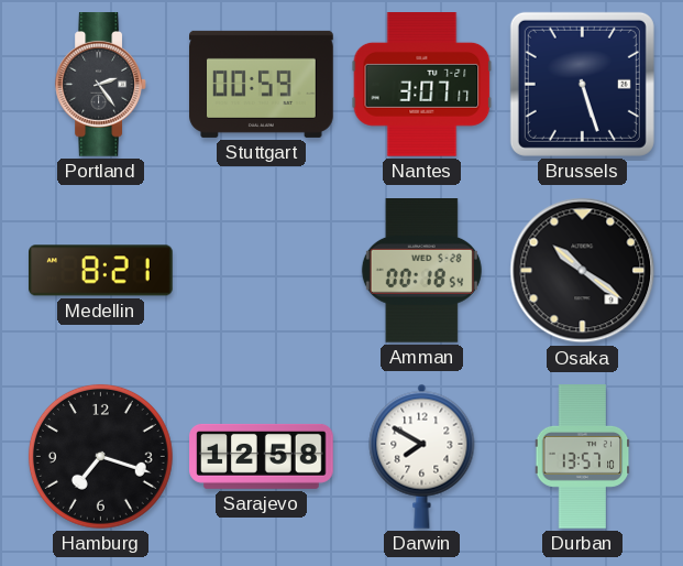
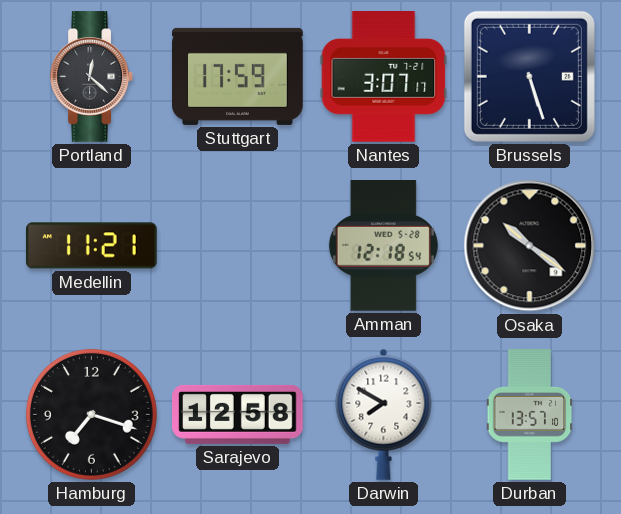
Portland: 2:24 -> 12:22
Stuttgart: 00:59 -> 17:59
Medellin: 8:21 -> 11:21
Amman: 00:18 -> 12:18
